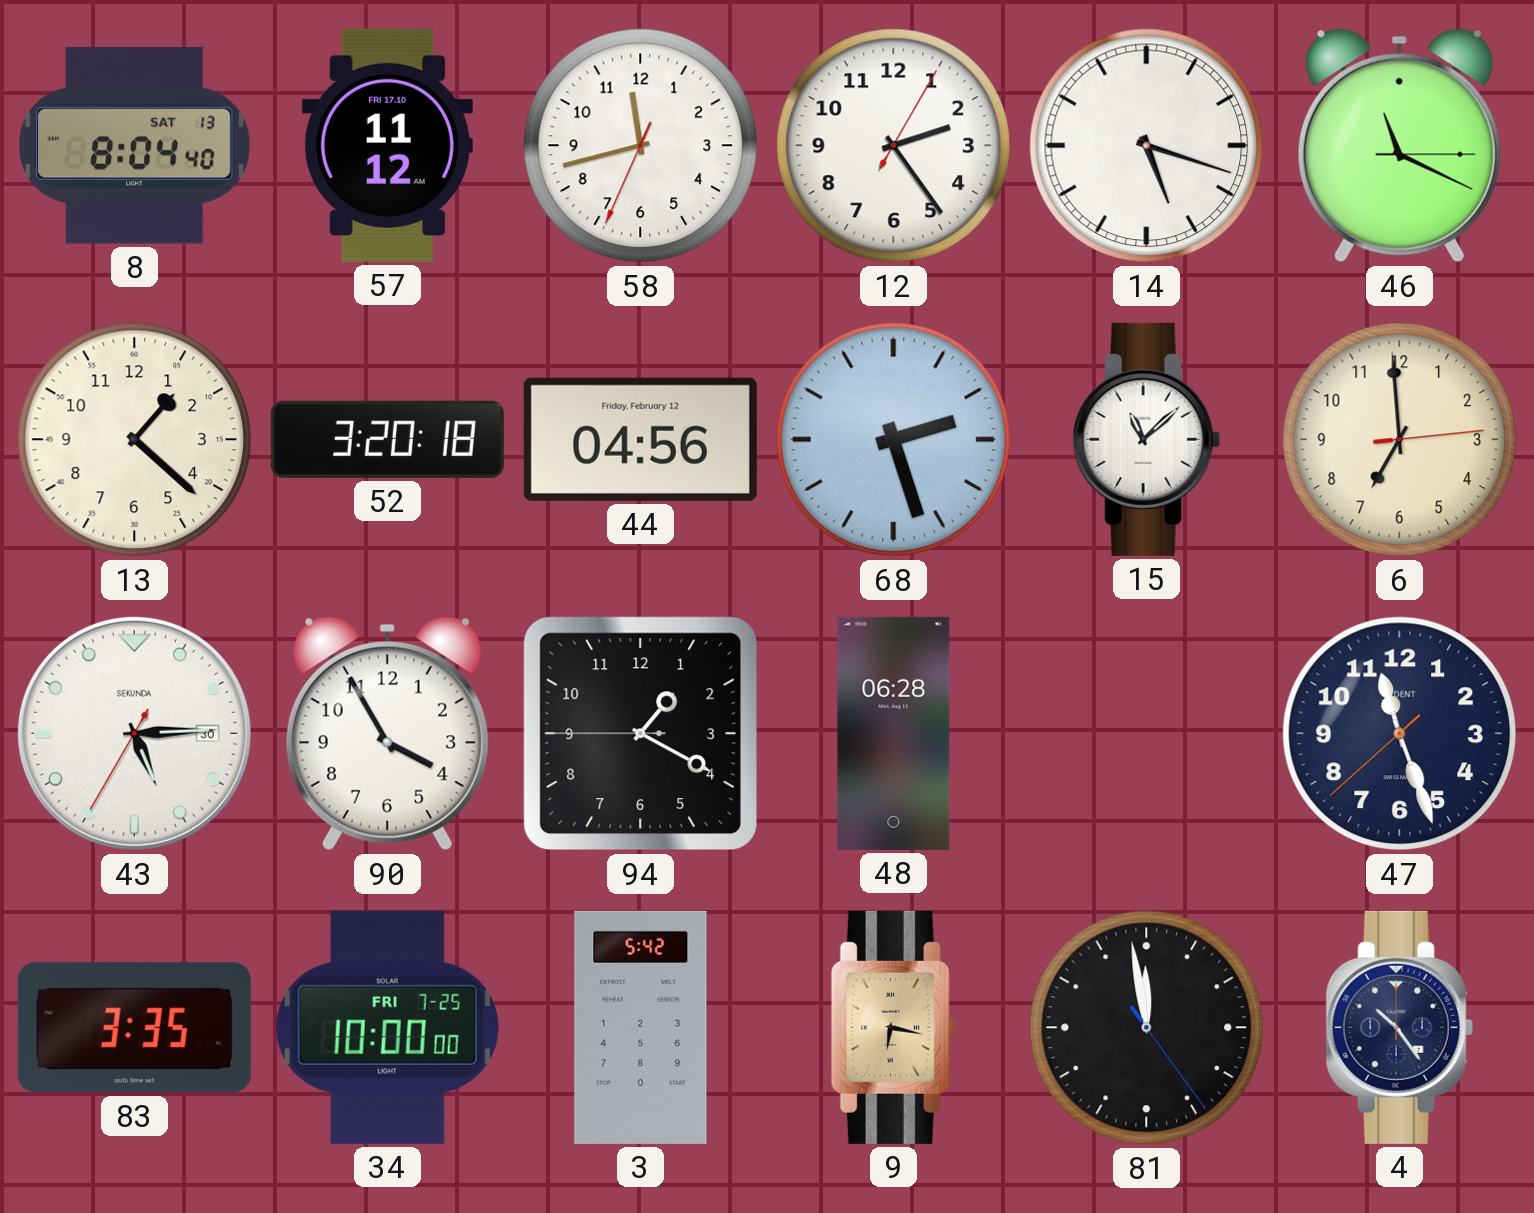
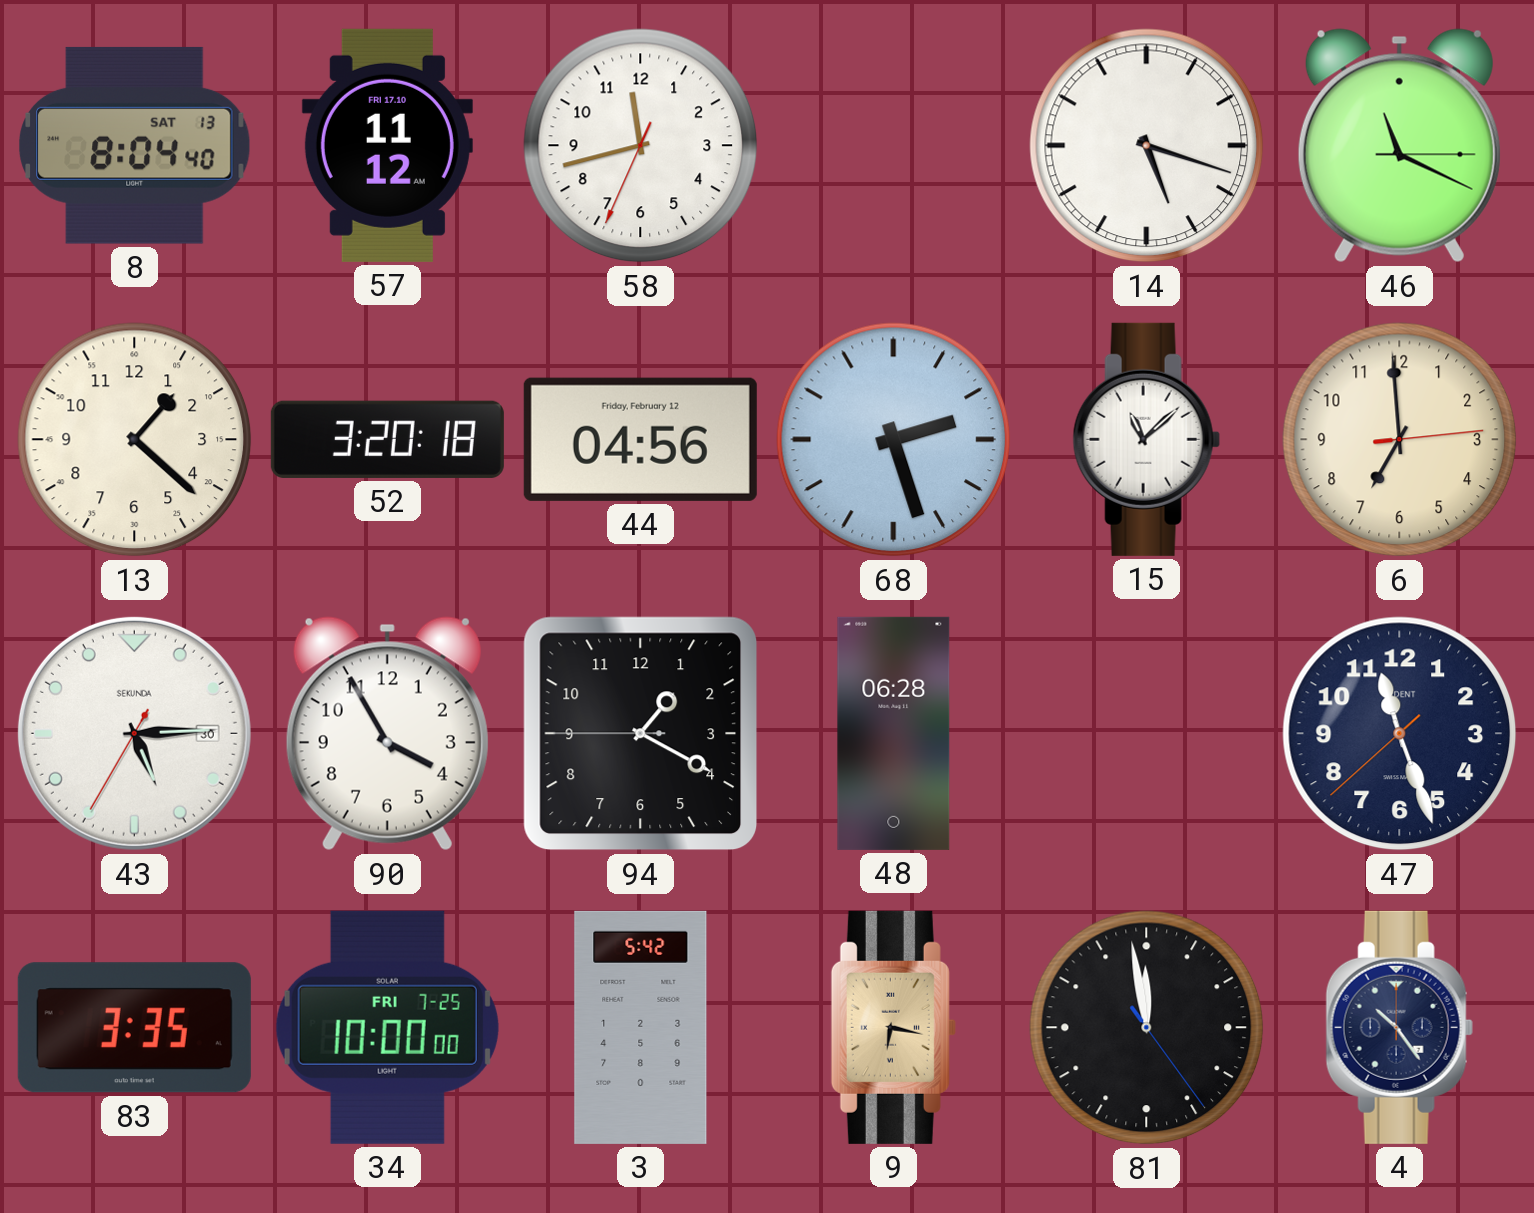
12: 2:24 -> none
